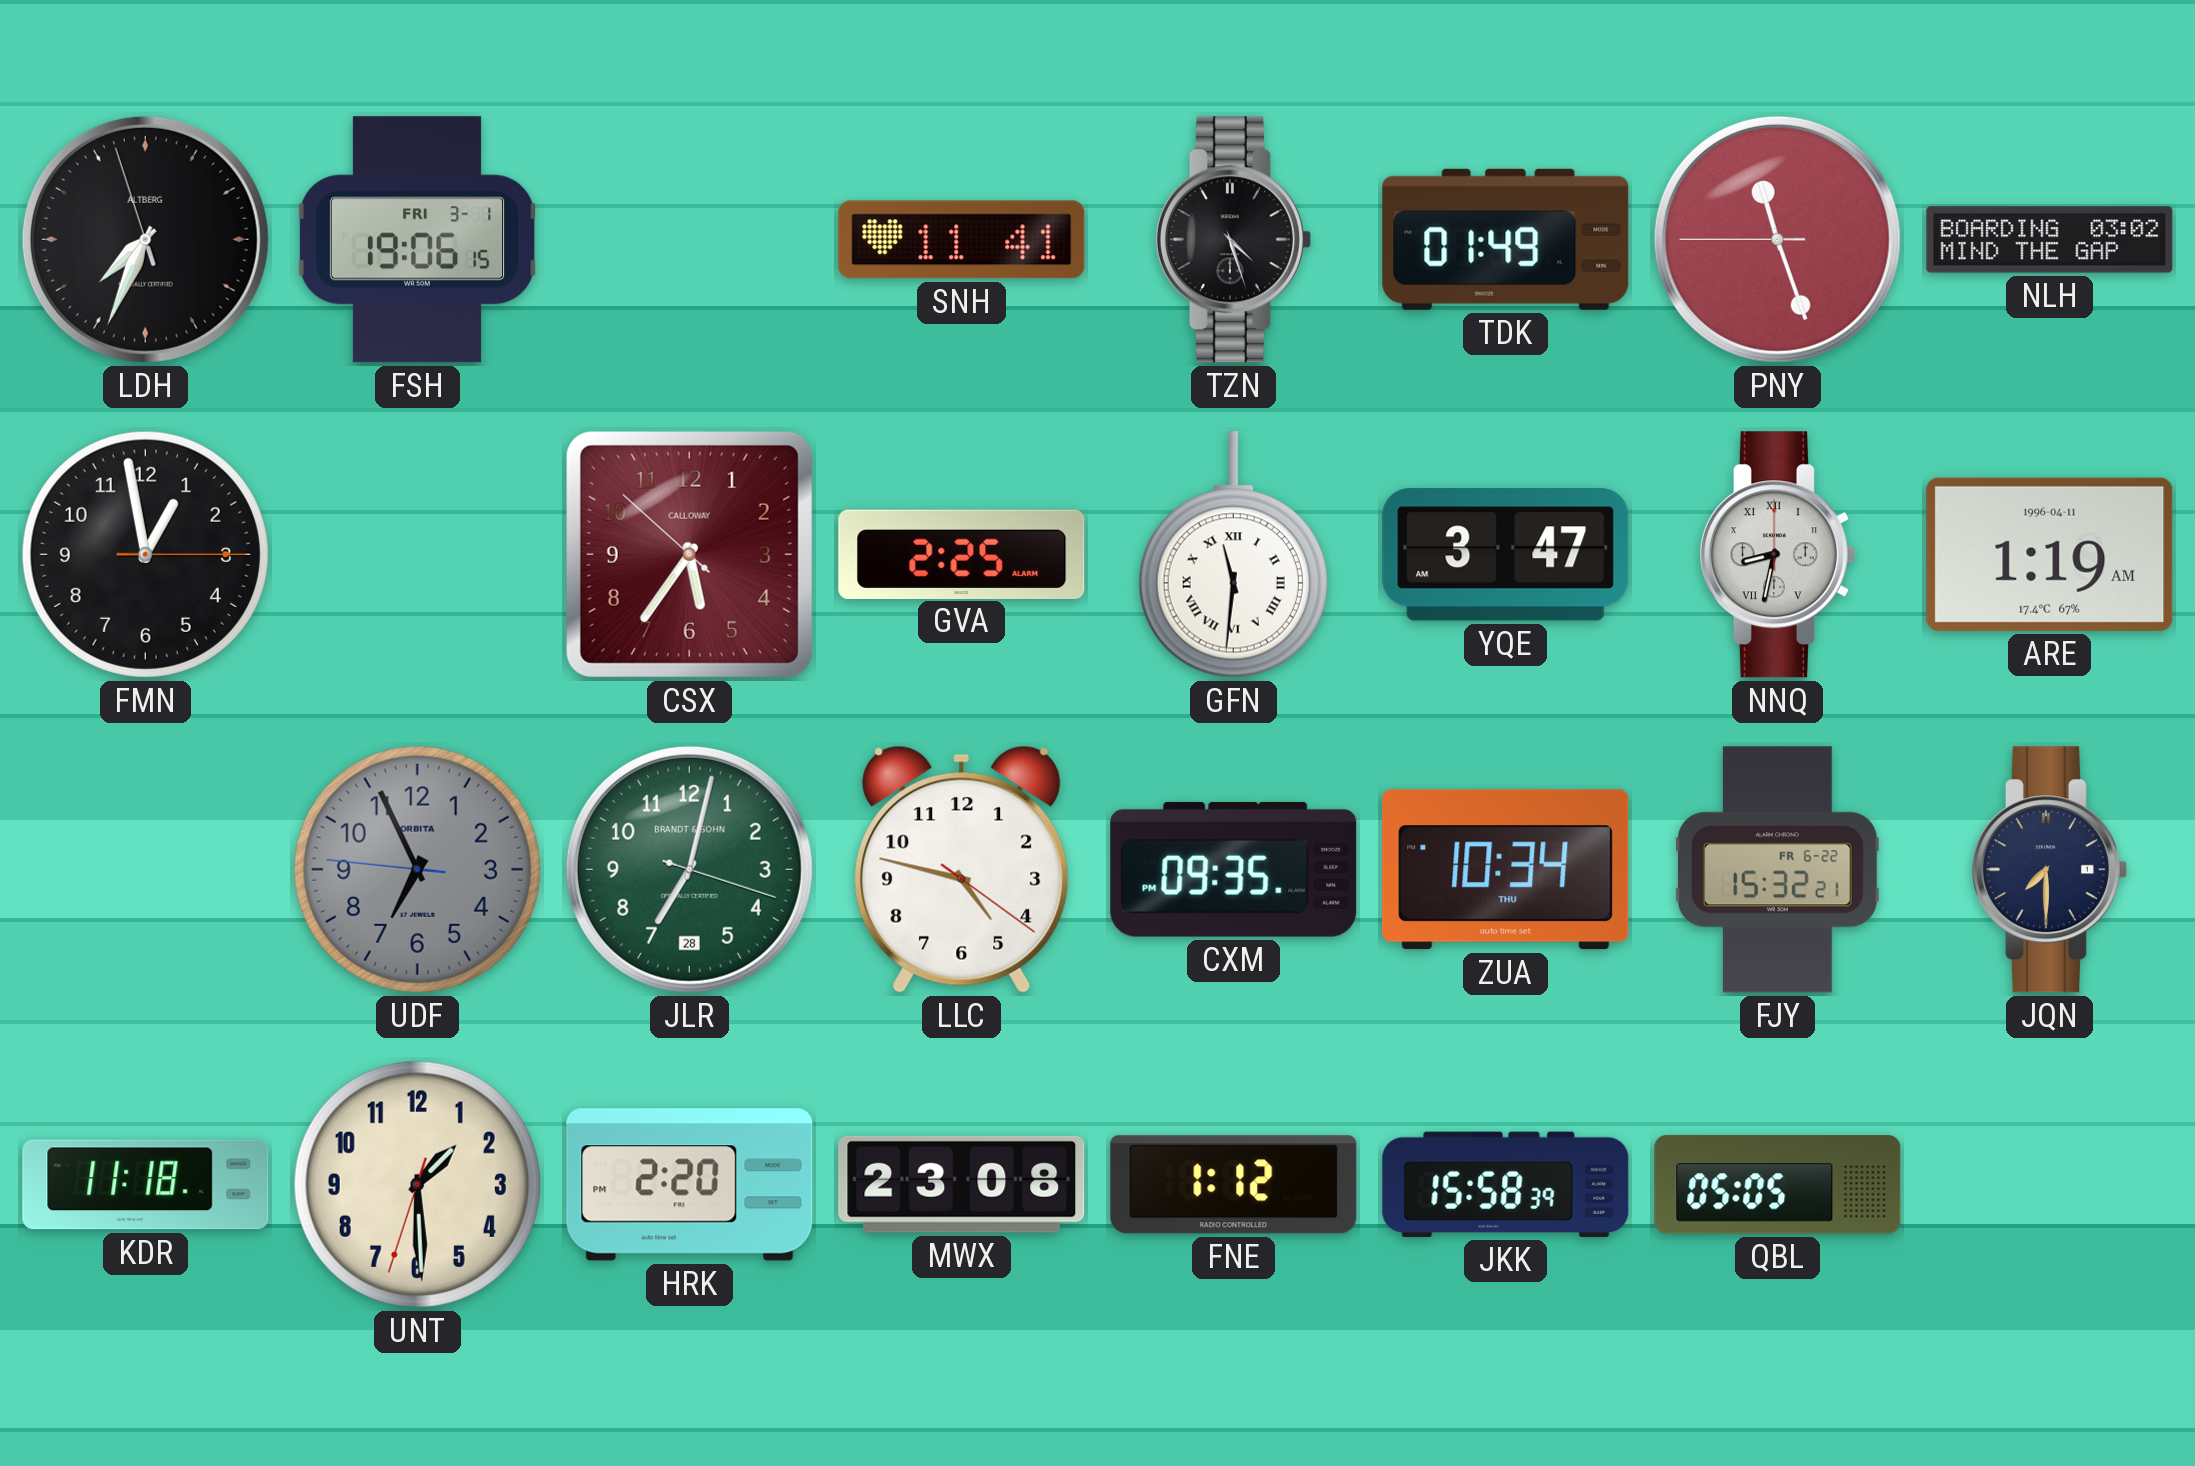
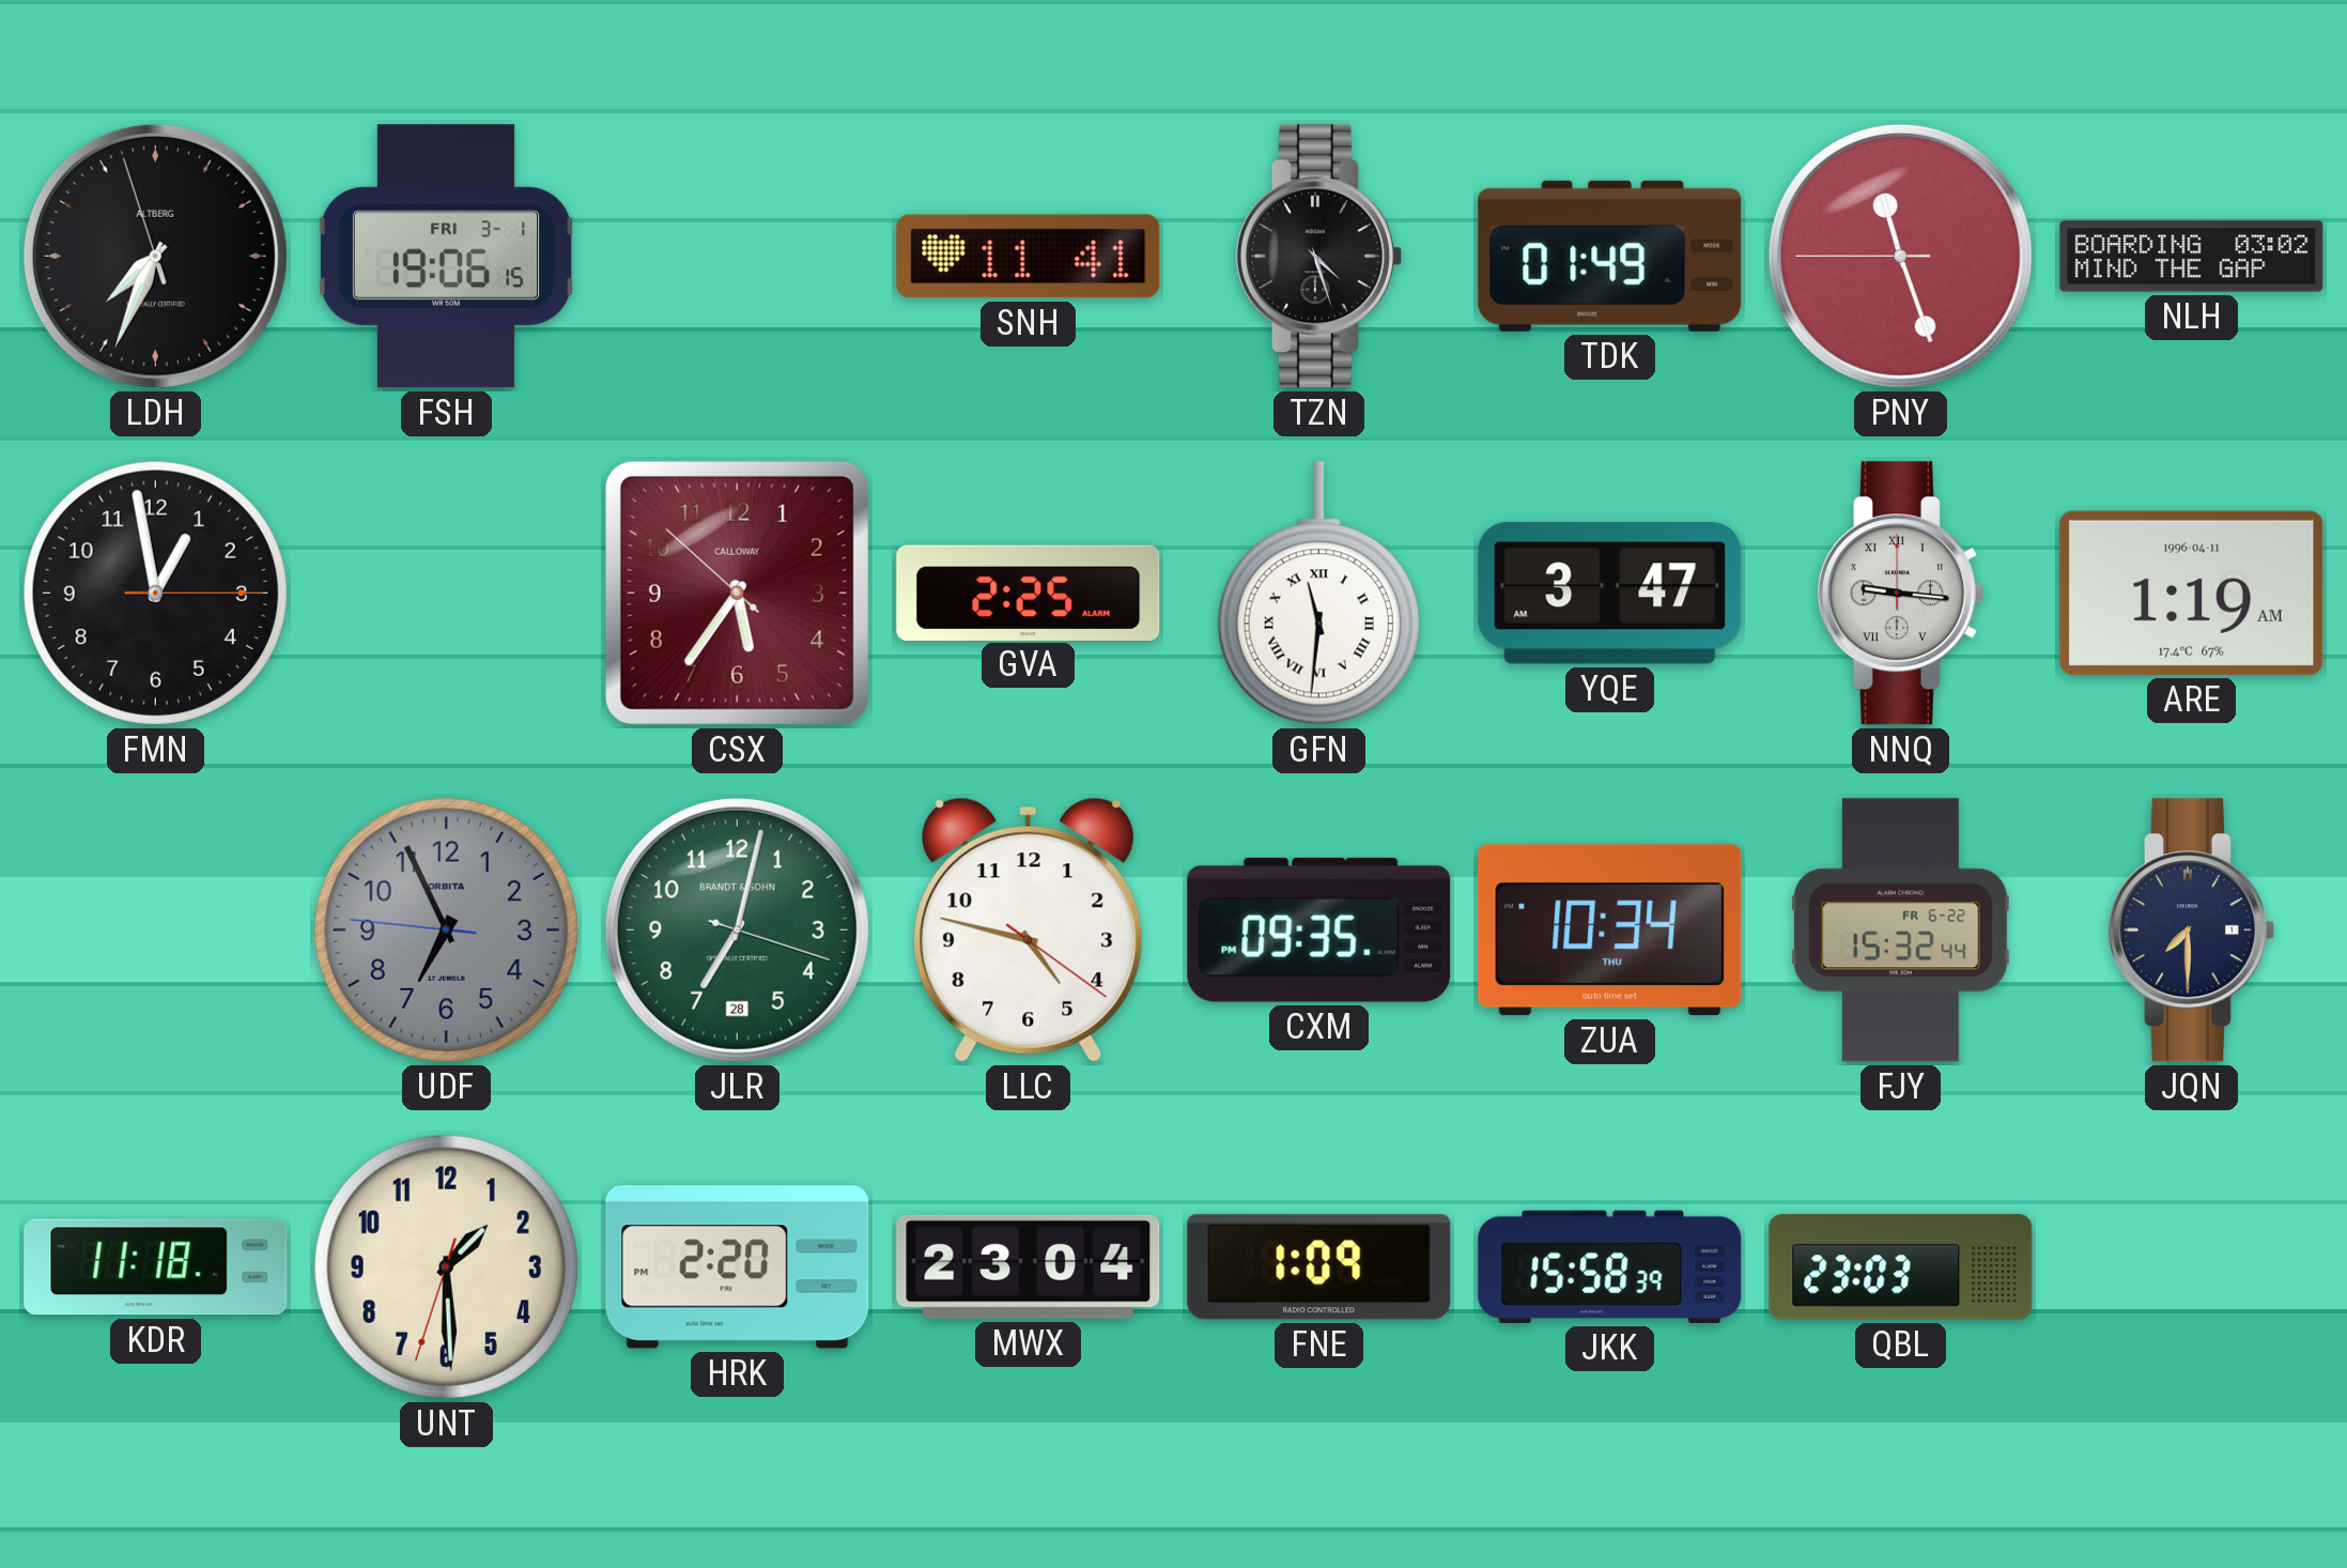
NNQ: 8:32 -> 9:16
FJY: 15:32:21 -> 15:32:44
MWX: 23:08 -> 23:04
FNE: 1:12 -> 1:09
QBL: 05:05 -> 23:03
